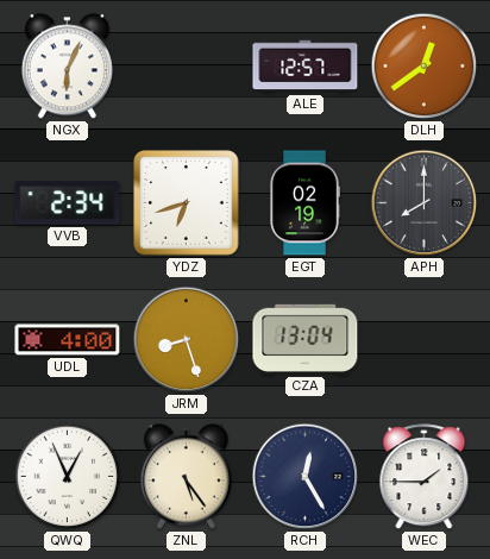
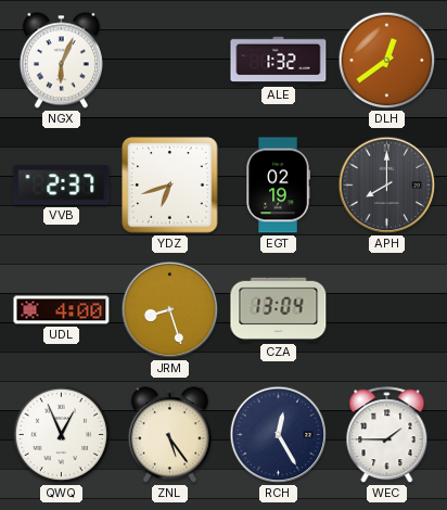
ALE: 12:57 -> 1:32
VVB: 2:34 -> 2:37
